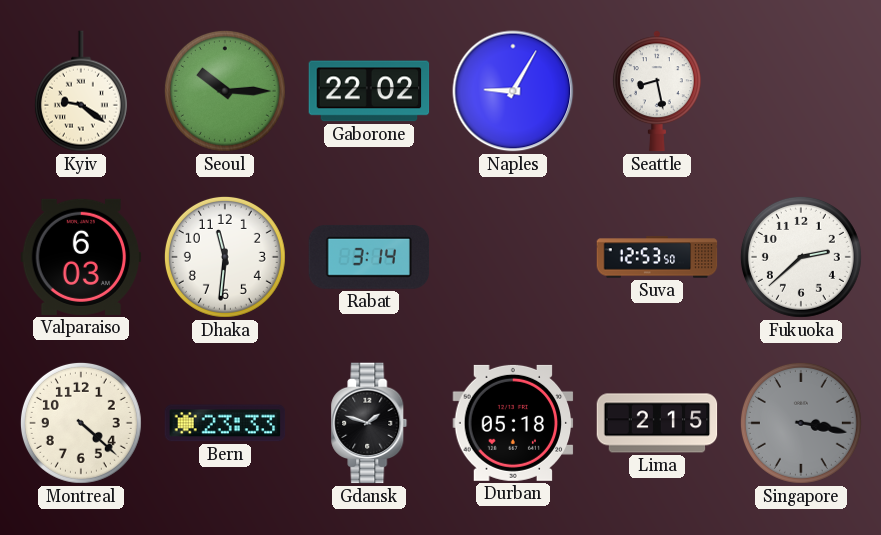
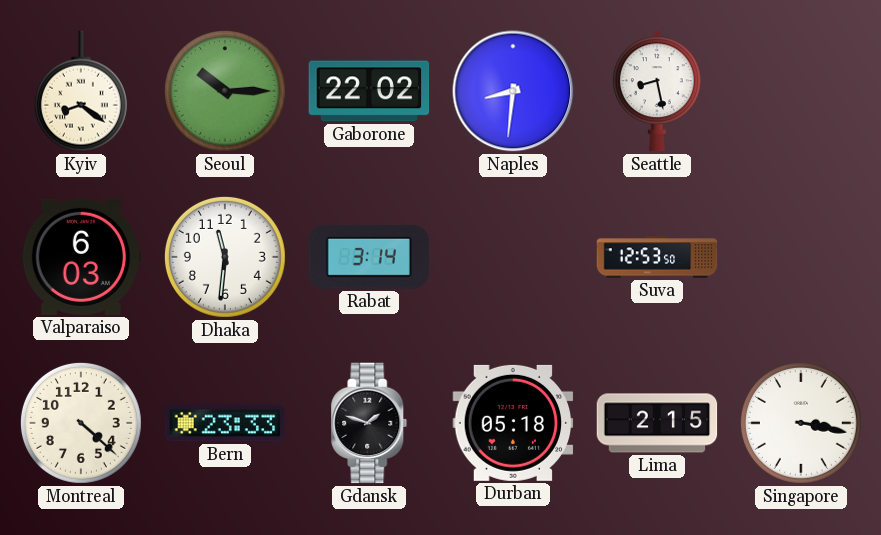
Kyiv: 9:21 -> 8:21
Naples: 9:05 -> 8:31
Fukuoka: 2:38 -> none
Singapore dial: grey -> white
